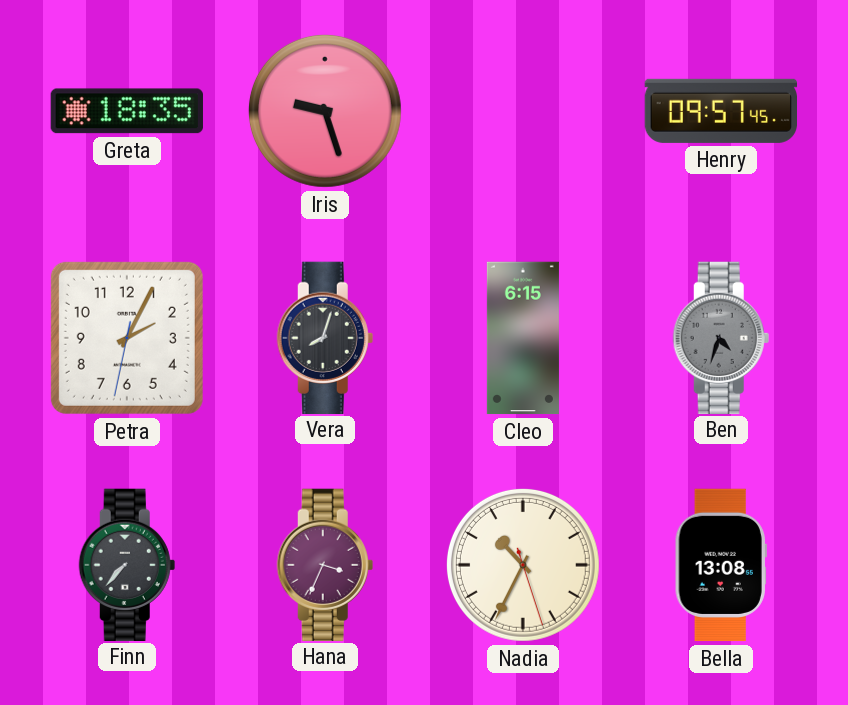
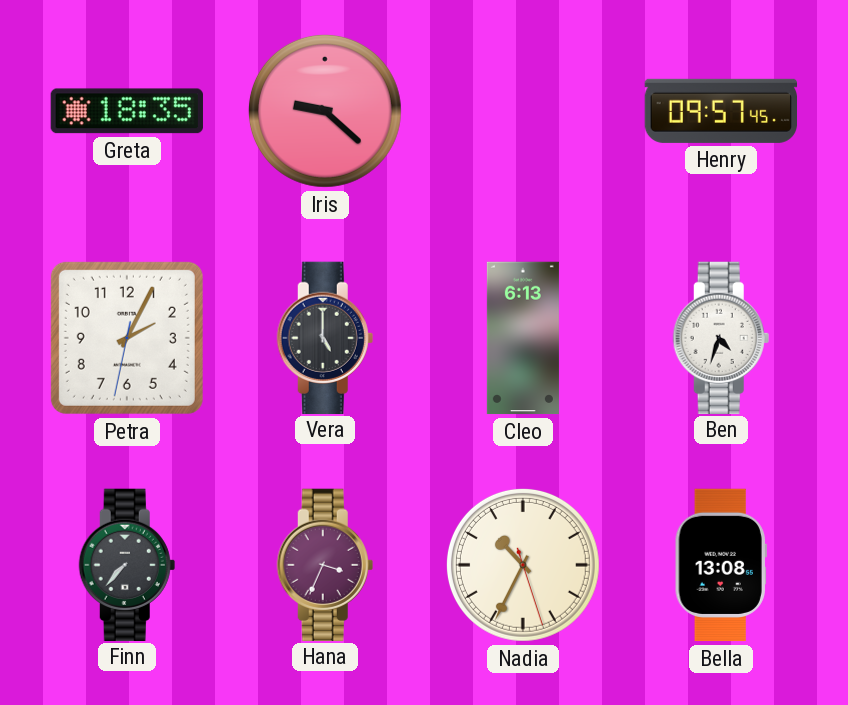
Iris: 9:27 -> 9:22
Vera: 8:03 -> 5:00
Cleo: 6:15 -> 6:13
Ben dial: grey -> white
